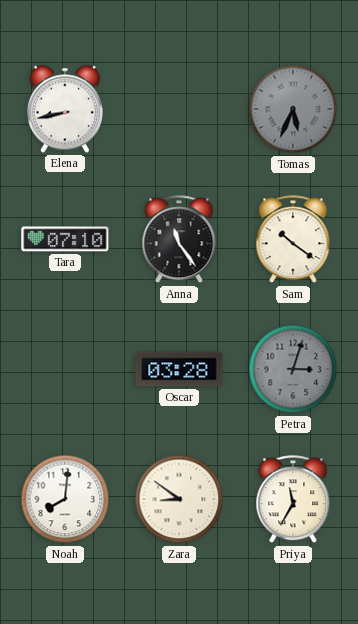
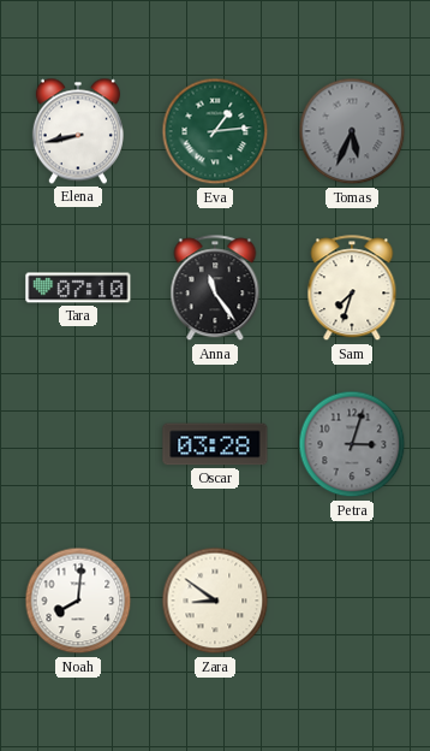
Eva: none -> 1:14
Sam: 10:21 -> 7:33
Priya: 11:35 -> none
